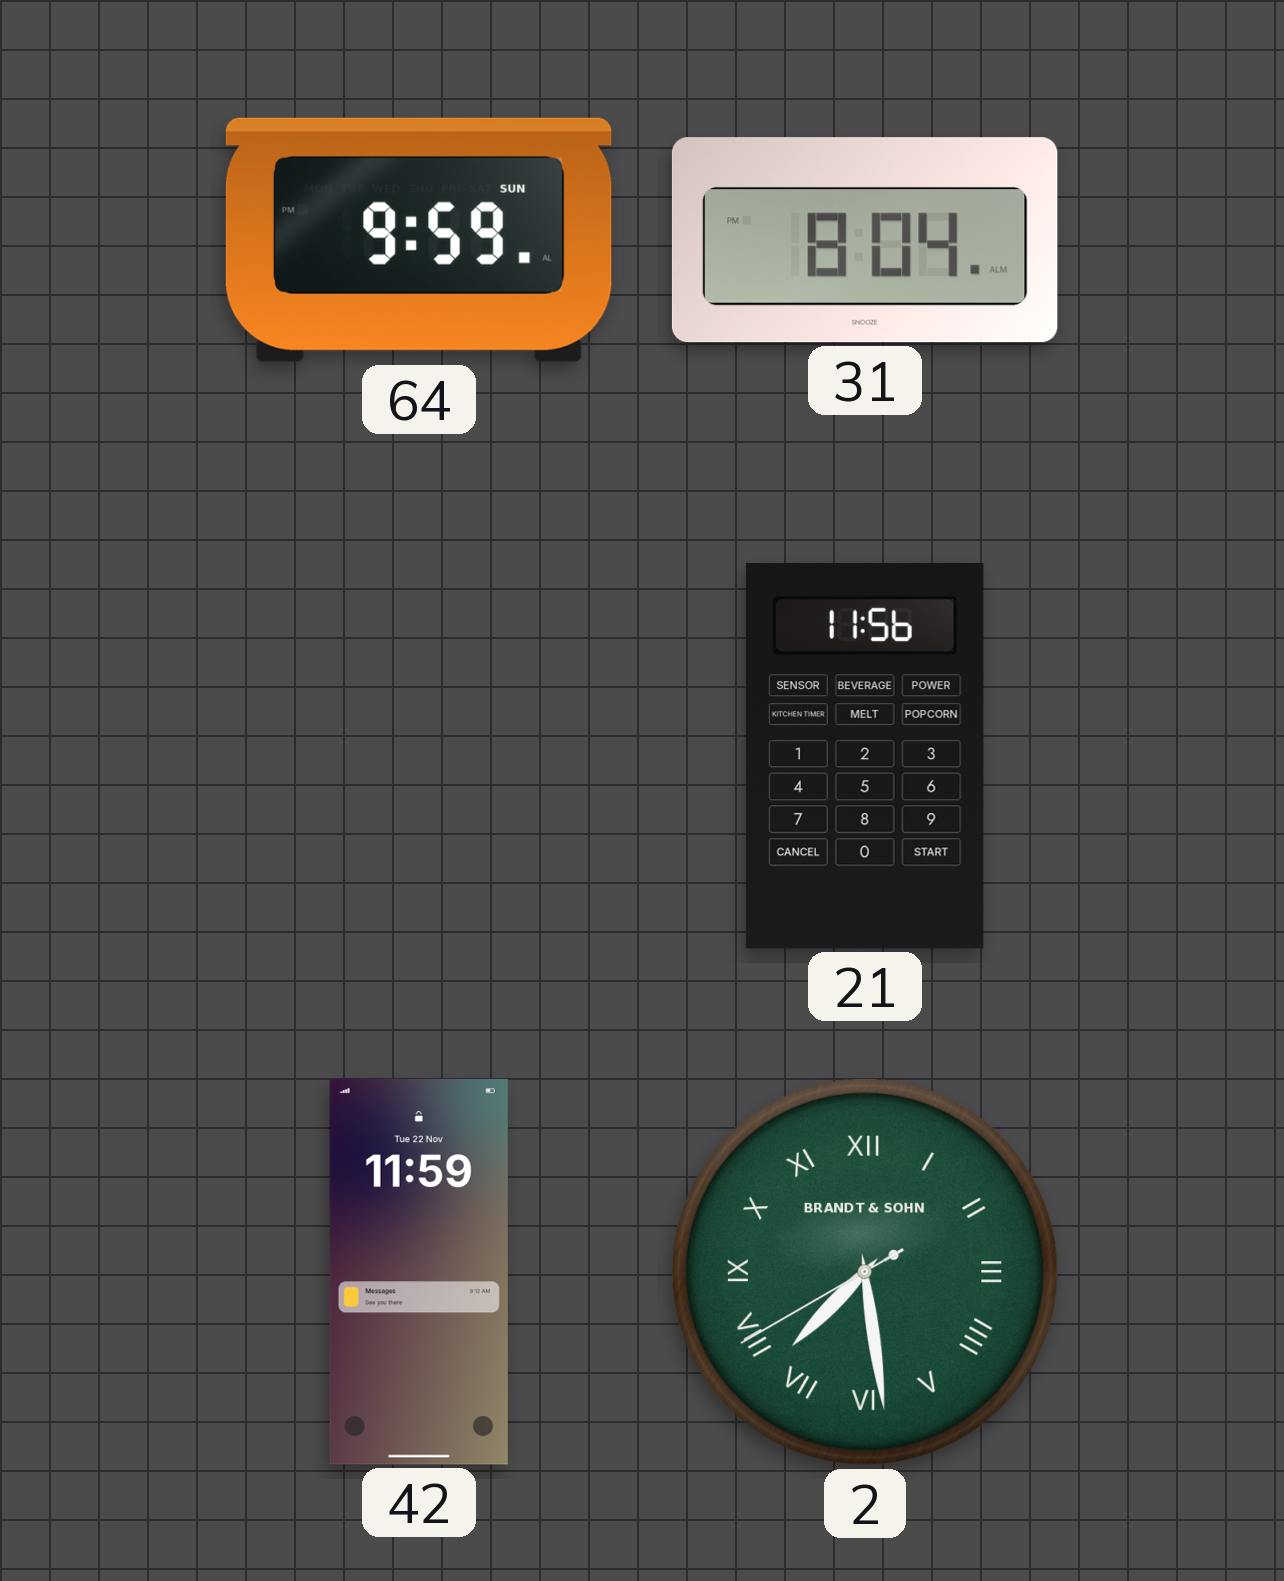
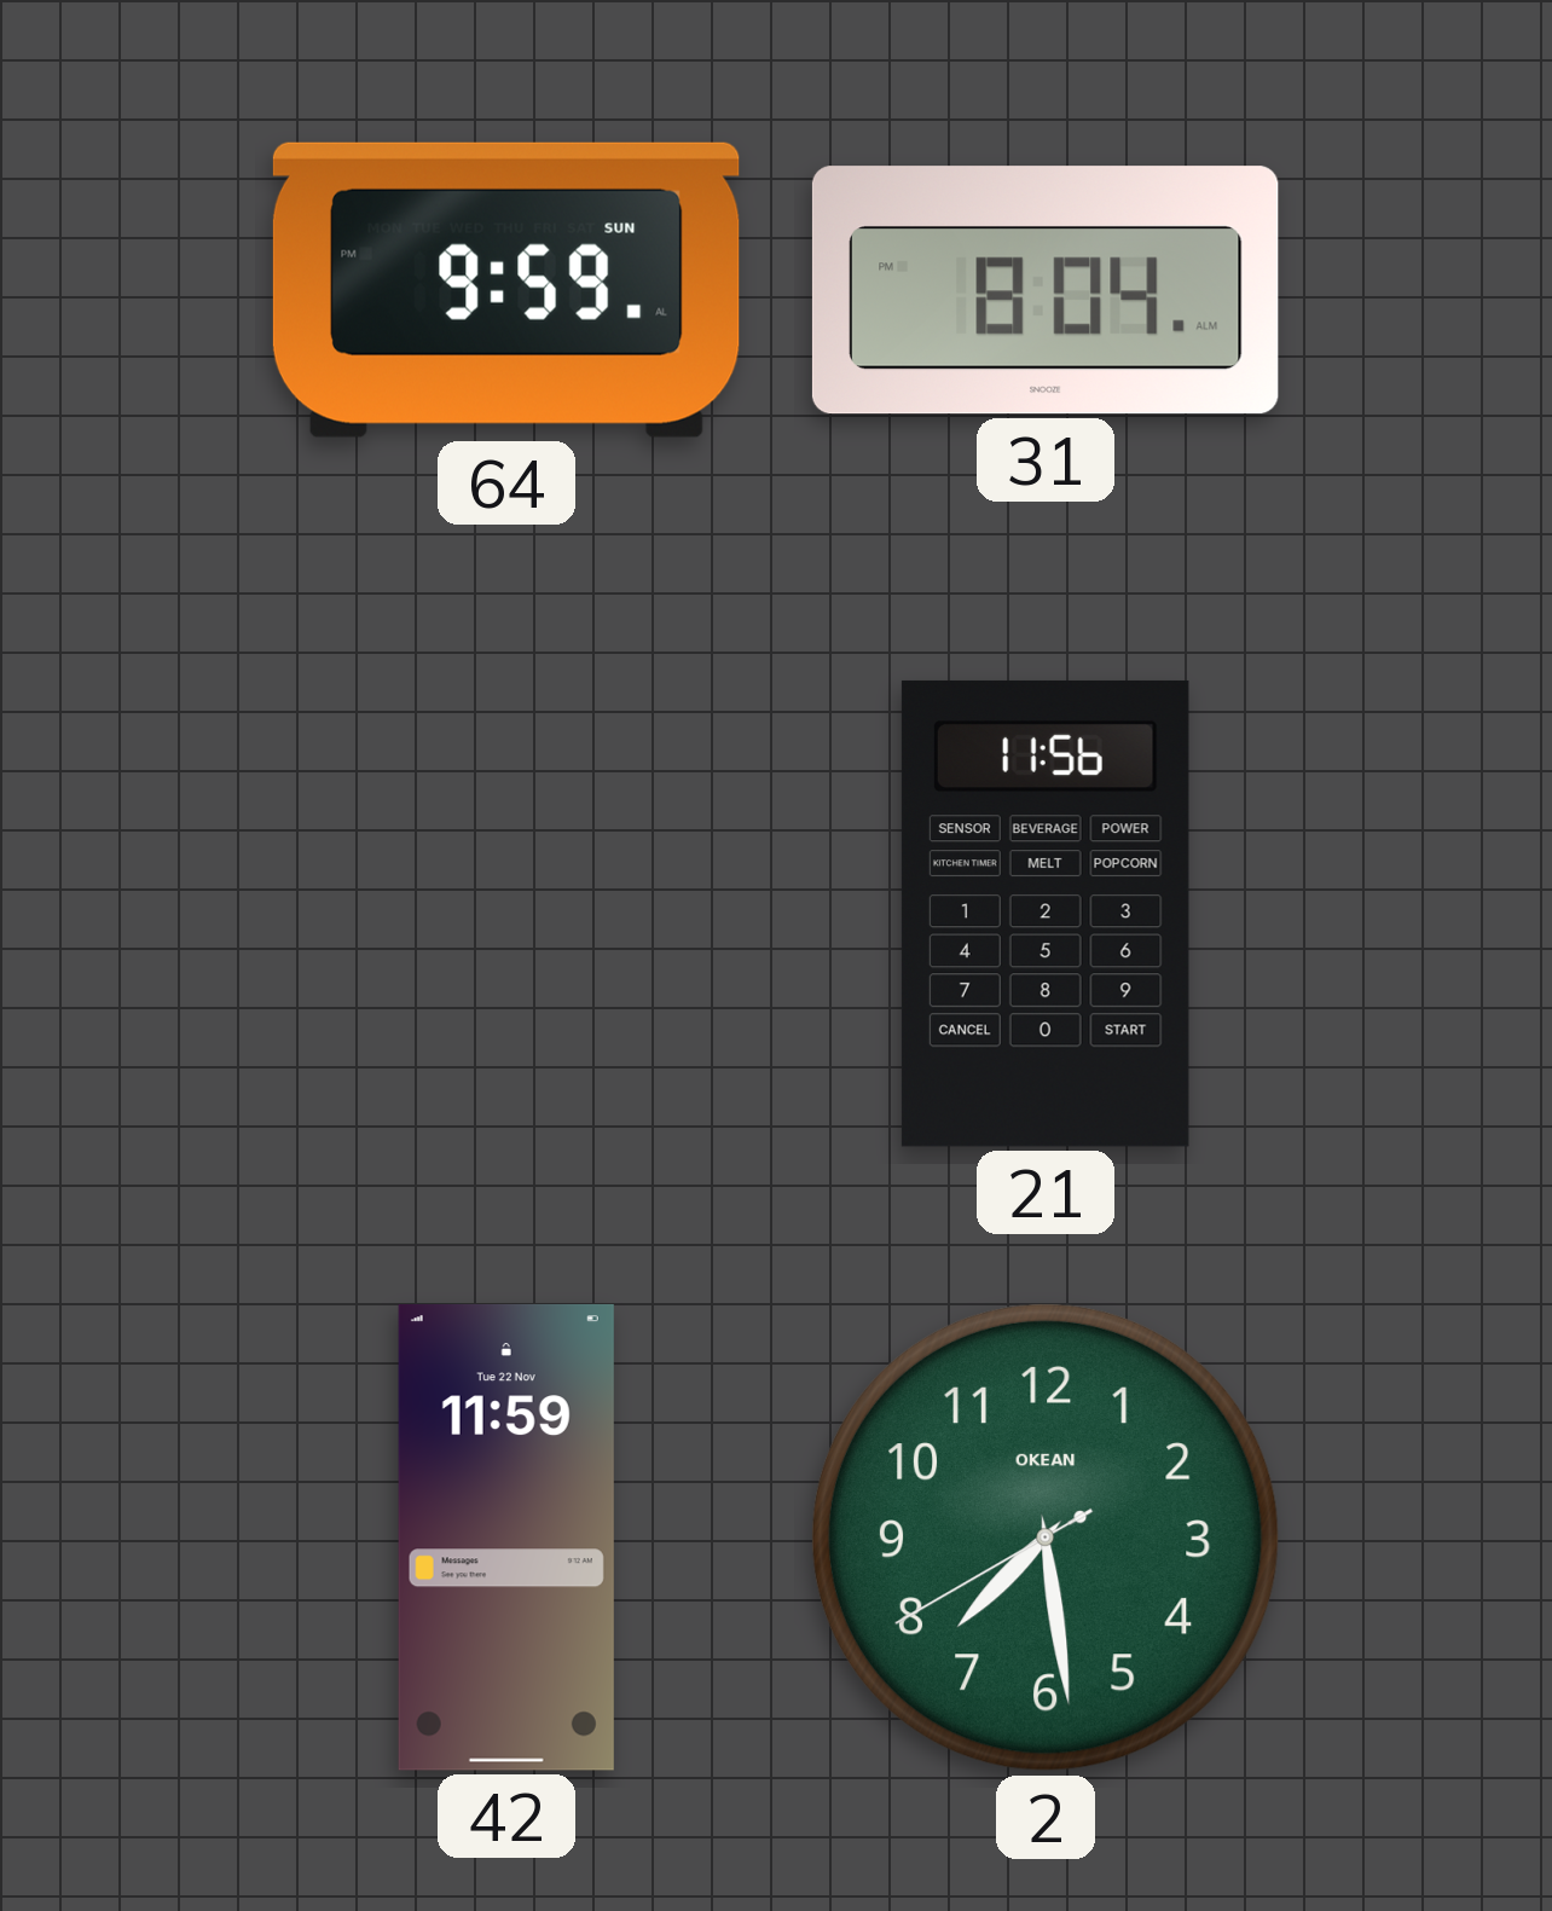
2 numerals: Roman -> Arabic
2 brand: BRANDT & SOHN -> OKEAN
